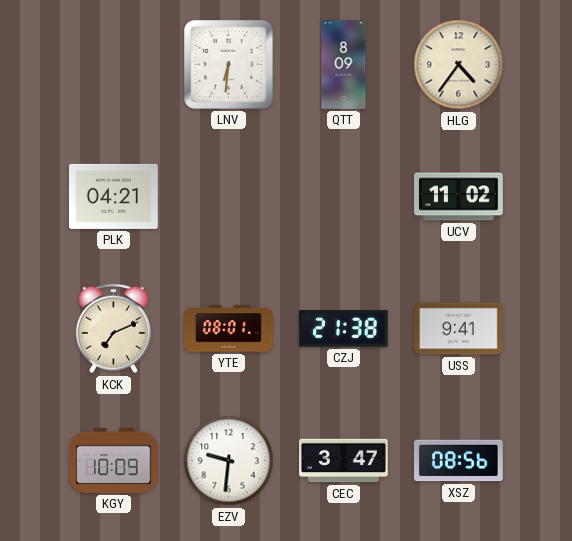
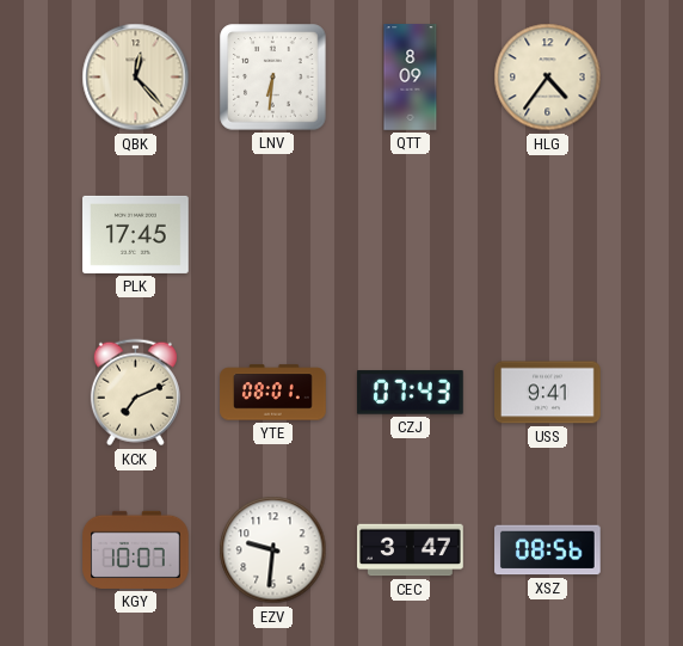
QBK: none -> 12:23
PLK: 04:21 -> 17:45
UCV: 11:02 -> none
CZJ: 21:38 -> 07:43
KGY: 10:09 -> 10:07
